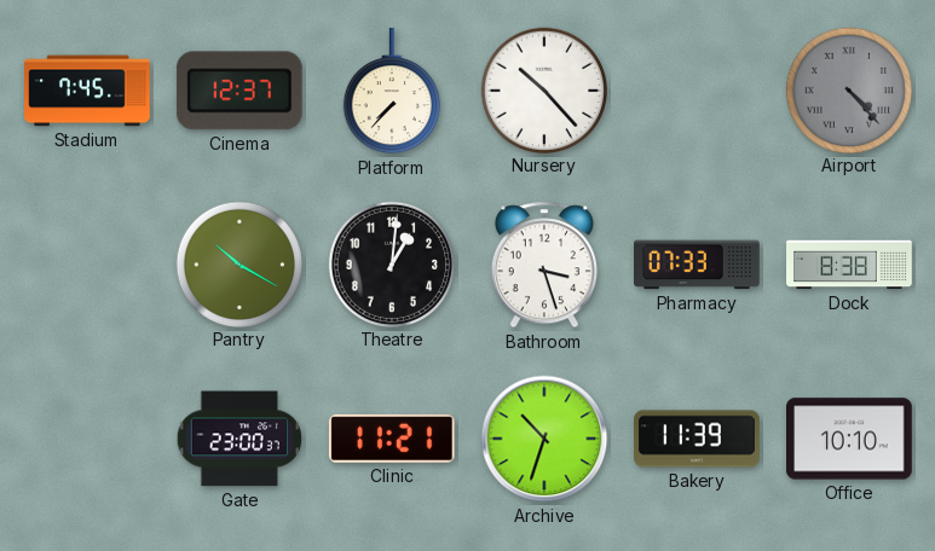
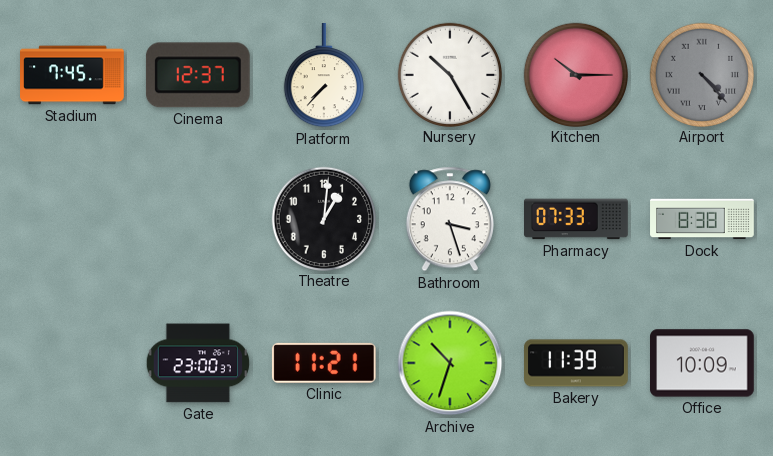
Nursery: 10:23 -> 10:25
Kitchen: none -> 10:15
Pantry: 10:20 -> none
Office: 10:10 -> 10:09
